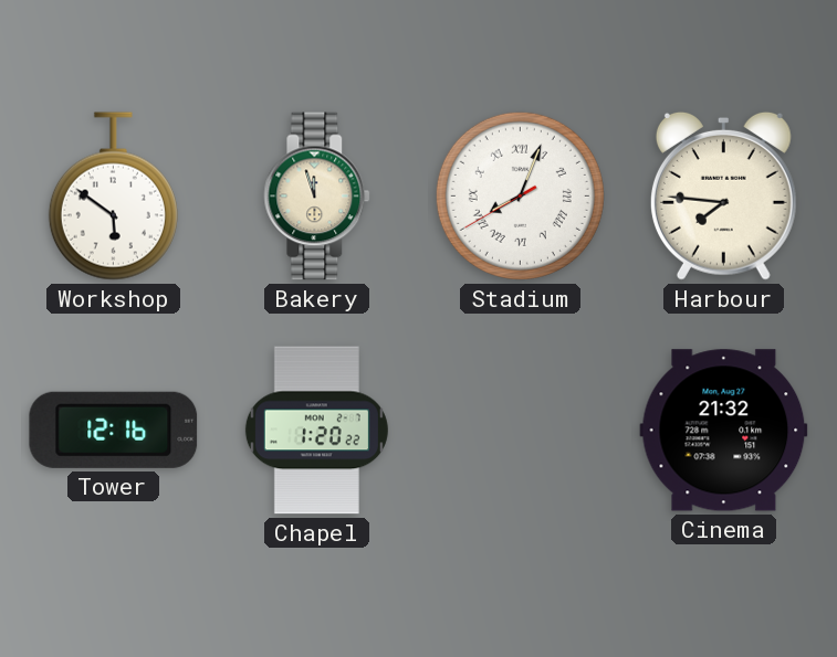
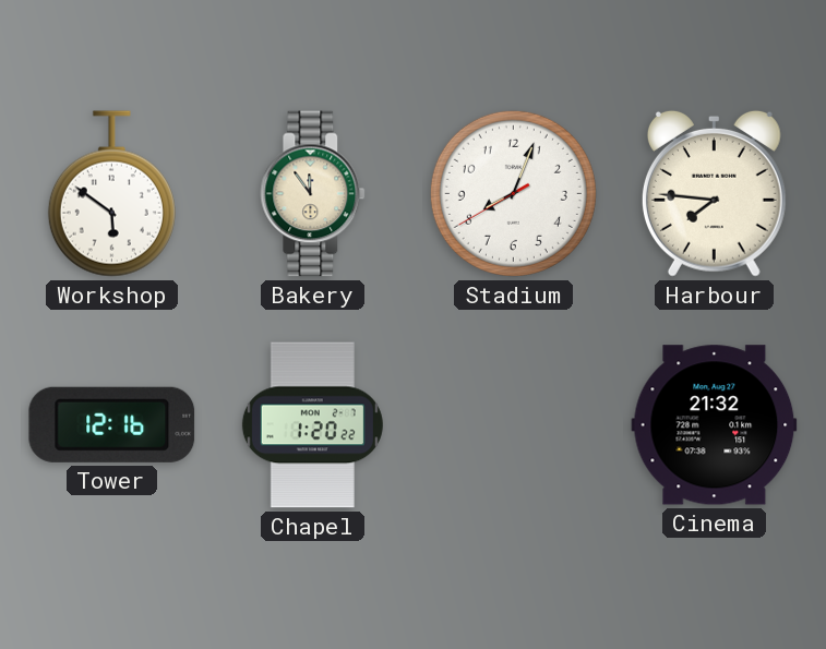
Bakery: 11:57 -> 11:54
Stadium numerals: Roman -> Arabic
